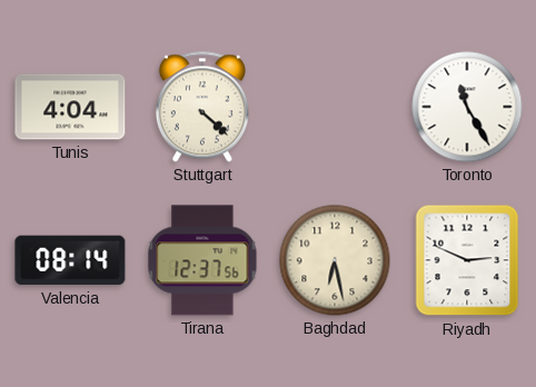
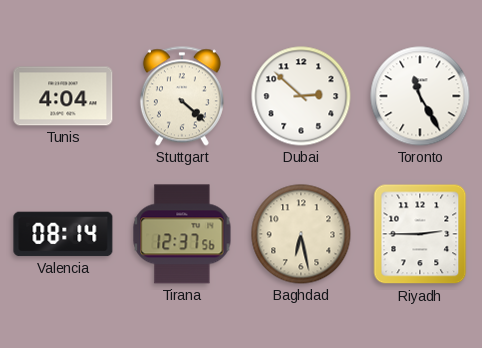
Dubai: none -> 2:52
Riyadh: 2:49 -> 2:45
